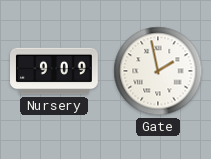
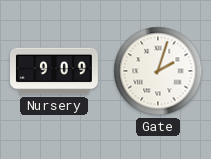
Gate: 1:58 -> 2:03
